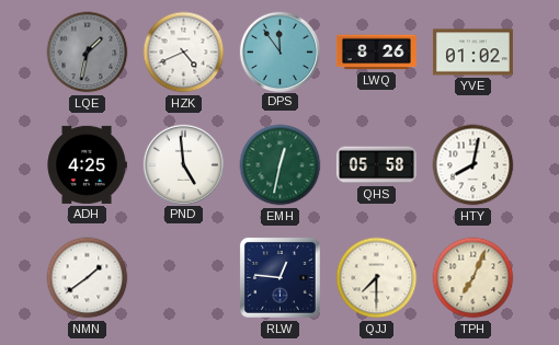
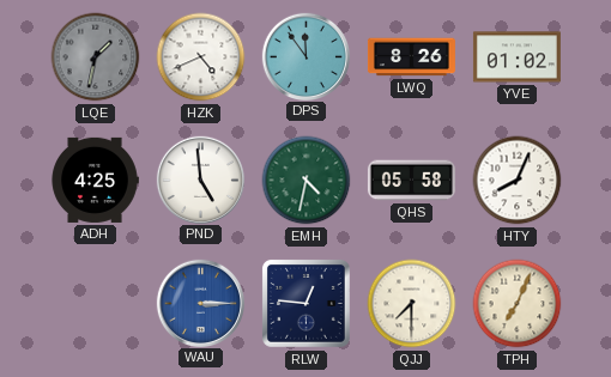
EMH: 12:32 -> 4:32
HTY: 8:02 -> 8:04
NMN: 1:39 -> none
WAU: none -> 3:15
